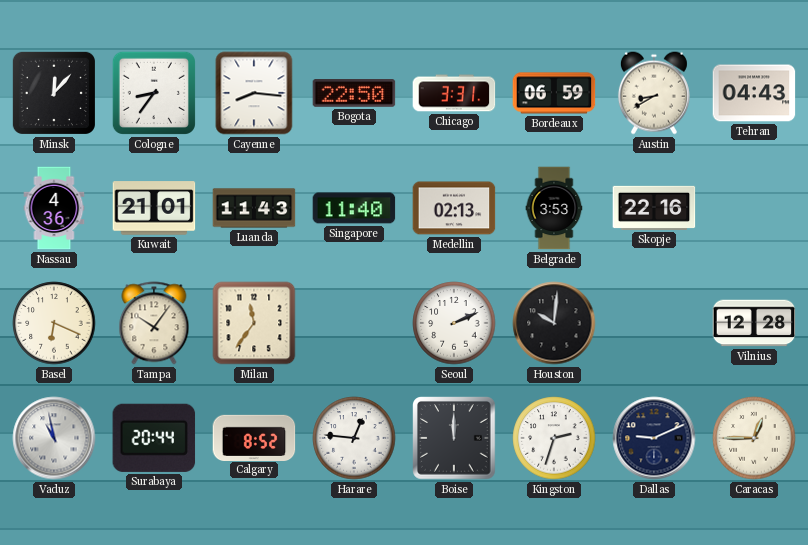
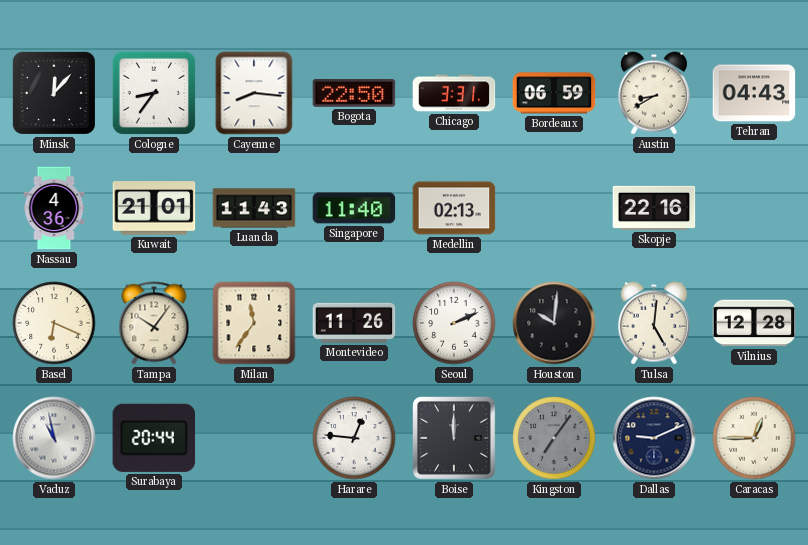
Belgrade: 3:53 -> none
Montevideo: none -> 11:26
Tulsa: none -> 5:01
Calgary: 8:52 -> none
Kingston: 2:33 -> 7:06
Kingston dial: white -> grey
